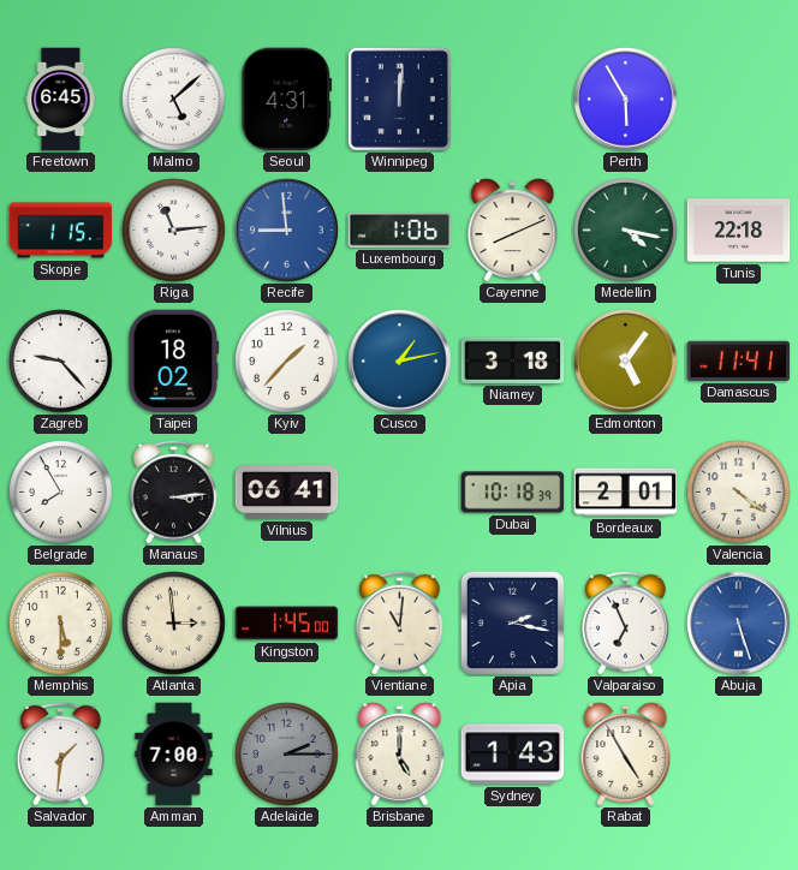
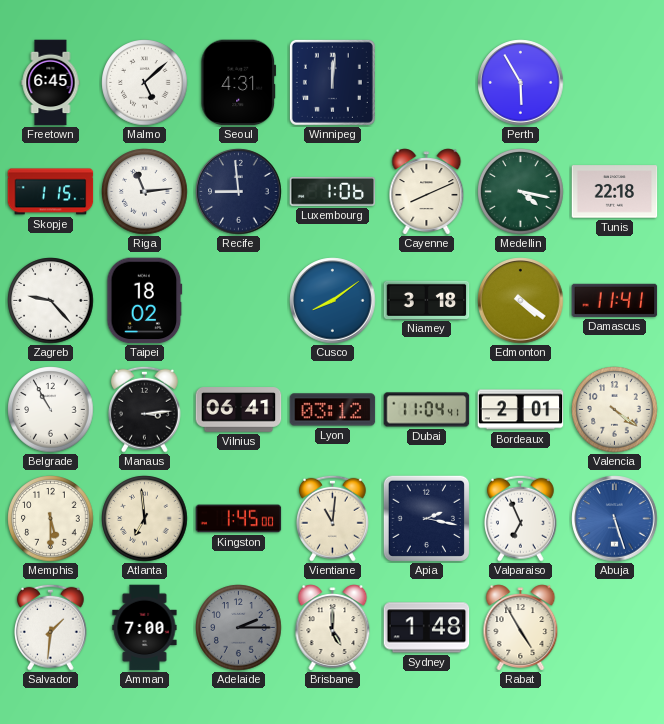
Recife dial: blue -> navy
Kyiv: 1:37 -> none
Cusco: 1:13 -> 8:09
Edmonton: 5:06 -> 4:21
Belgrade: 7:55 -> 10:55
Lyon: none -> 03:12
Dubai: 10:18 -> 11:04
Atlanta: 2:59 -> 6:59
Sydney: 1:43 -> 1:48
